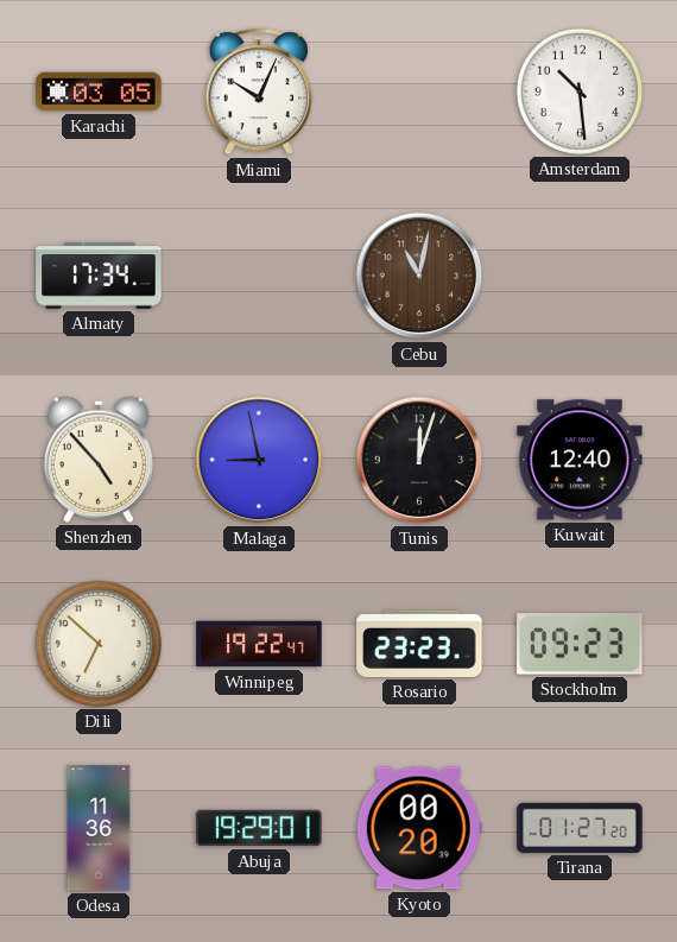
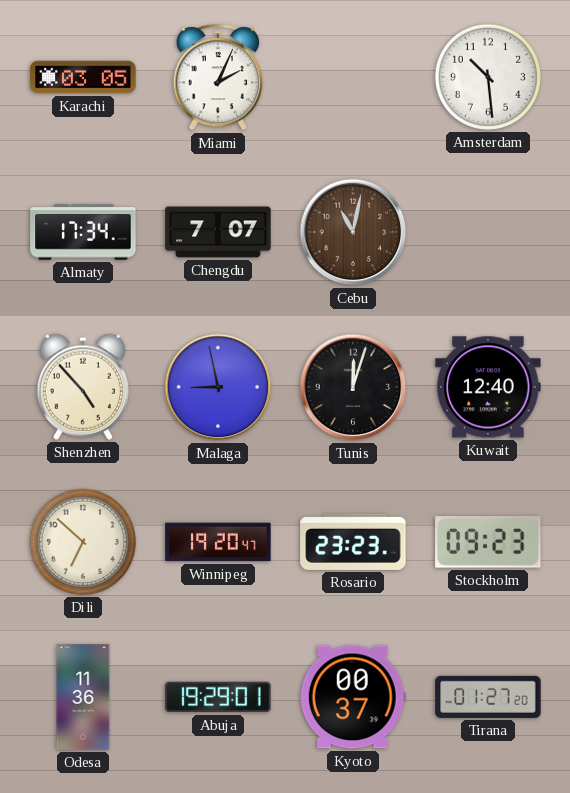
Miami: 10:04 -> 2:04
Chengdu: none -> 7:07
Winnipeg: 19:22 -> 19:20
Kyoto: 00:20 -> 00:37
